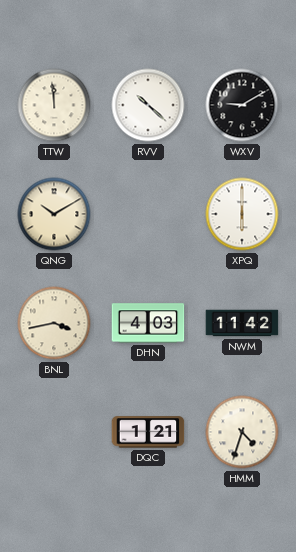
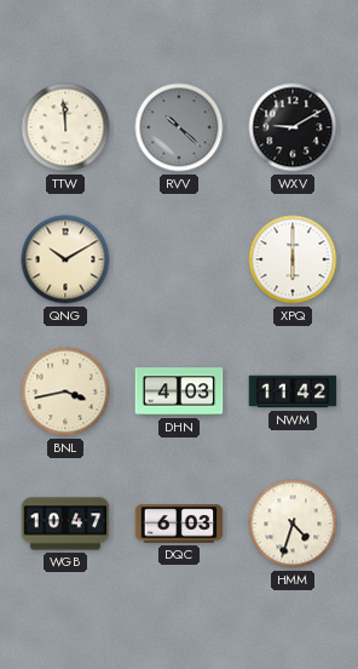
RVV dial: white -> grey
WGB: none -> 10:47
DQC: 1:21 -> 6:03
